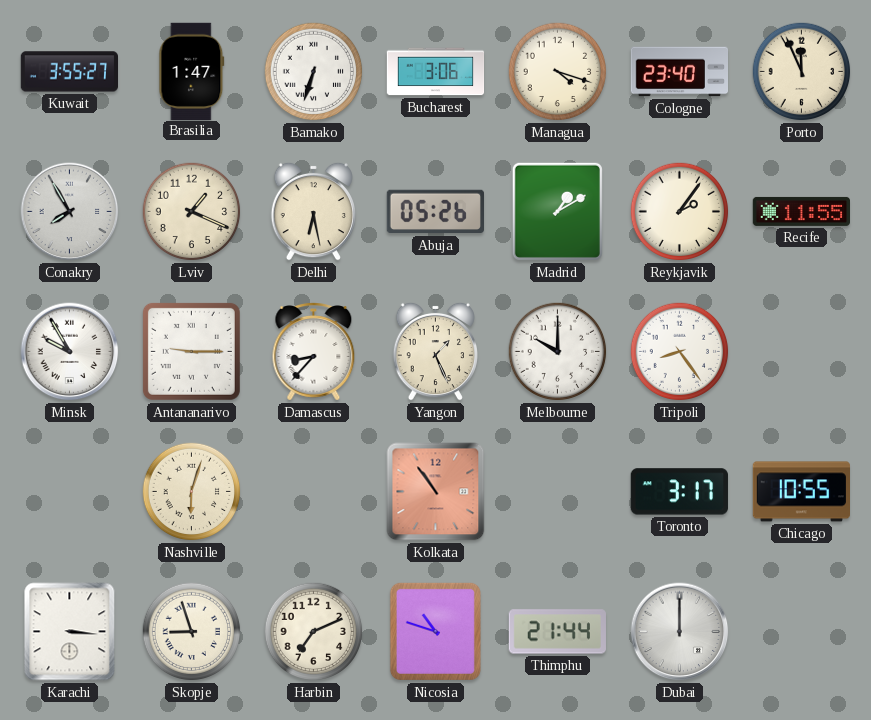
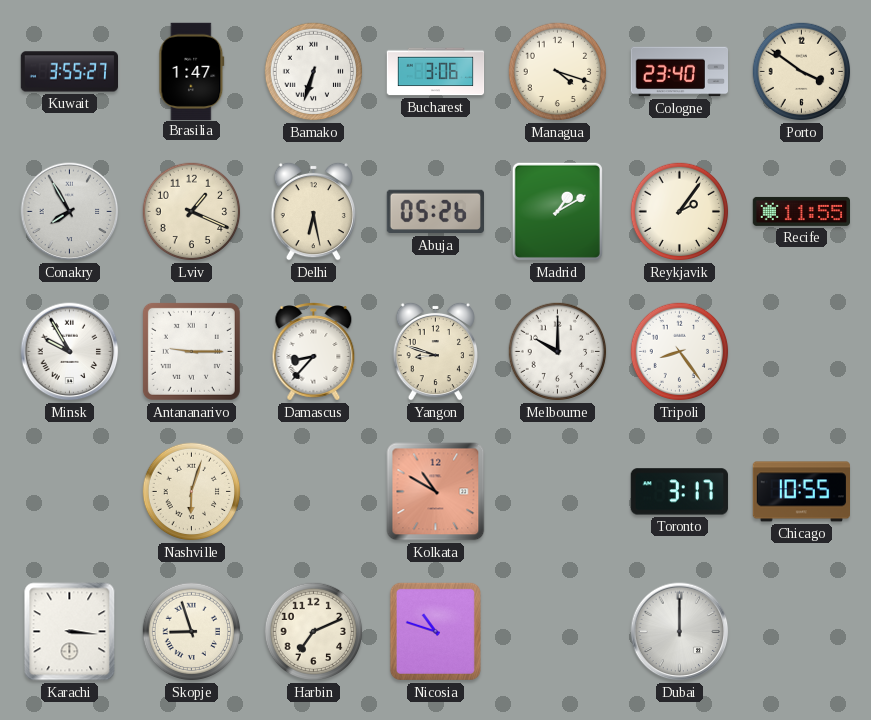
Porto: 11:56 -> 3:51
Yangon: 1:26 -> 8:48
Kolkata: 10:54 -> 10:50
Thimphu: 21:44 -> none
